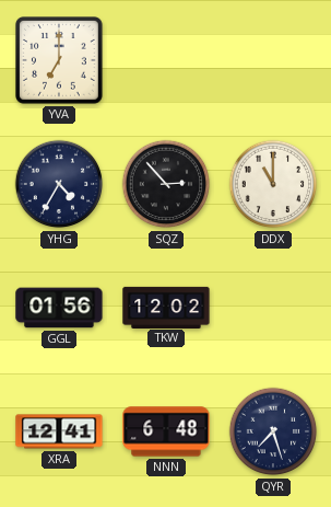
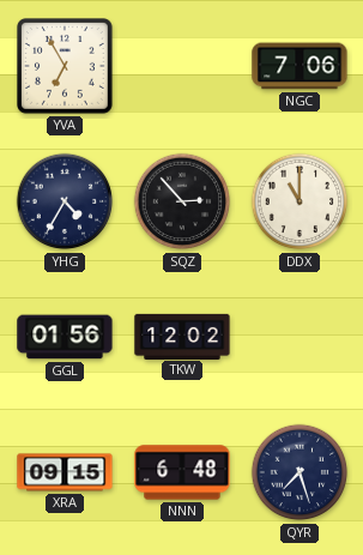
YVA: 7:00 -> 6:55
NGC: none -> 7:06
XRA: 12:41 -> 09:15
